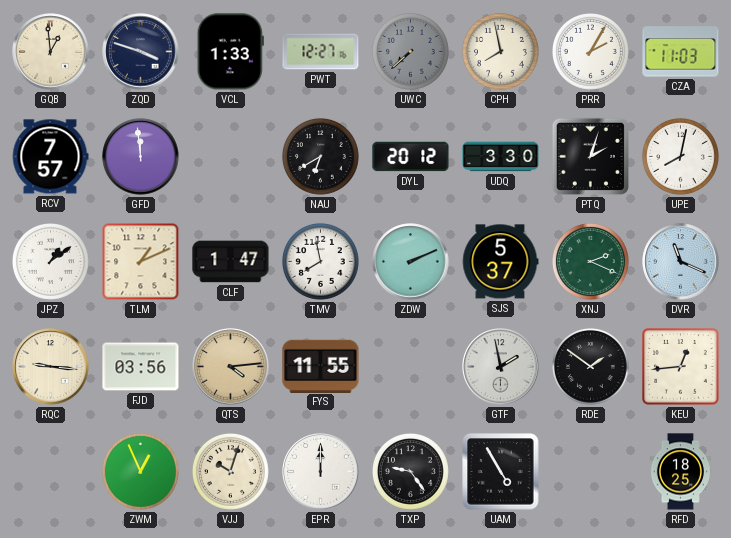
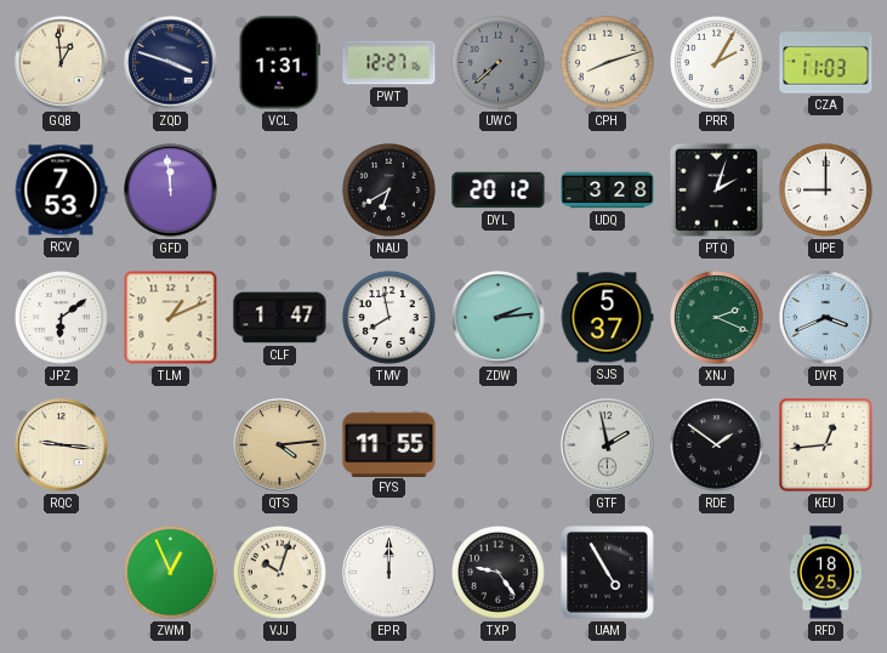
VCL: 1:33 -> 1:31
CPH: 7:58 -> 8:12
RCV: 7:57 -> 7:53
UDQ: 3:30 -> 3:28
UPE: 8:02 -> 9:00
JPZ: 1:09 -> 6:09
ZDW: 2:11 -> 2:14
DVR: 11:19 -> 3:41
FJD: 03:56 -> none
